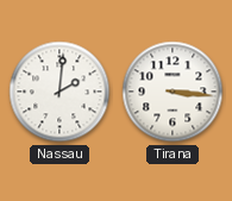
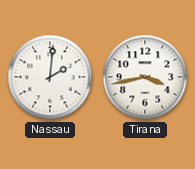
Tirana: 3:16 -> 3:43
